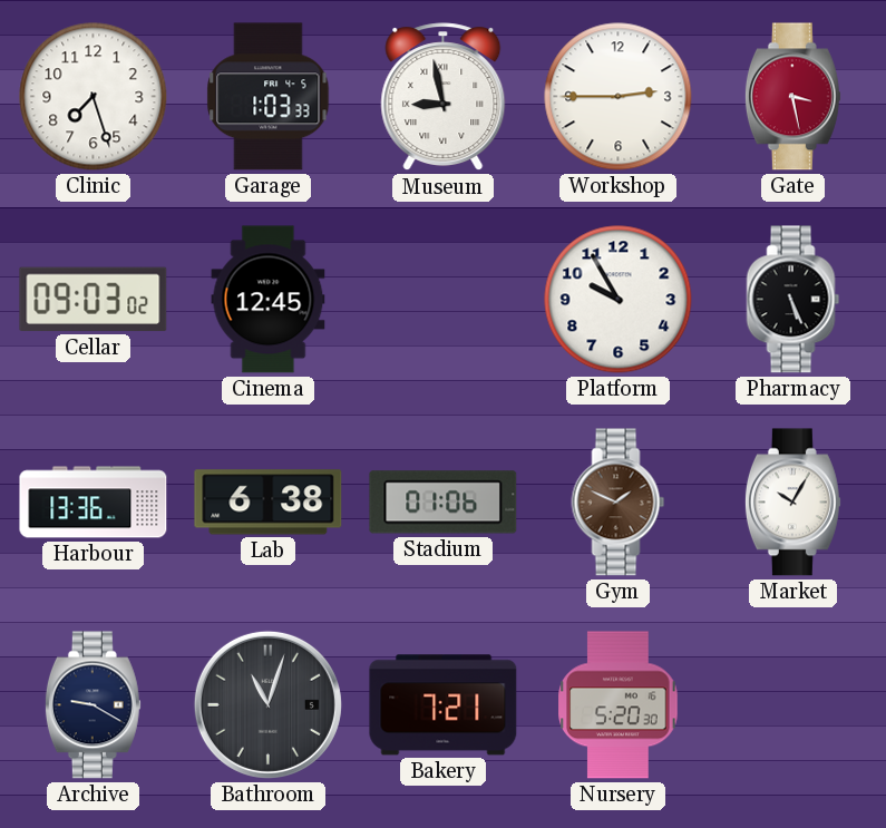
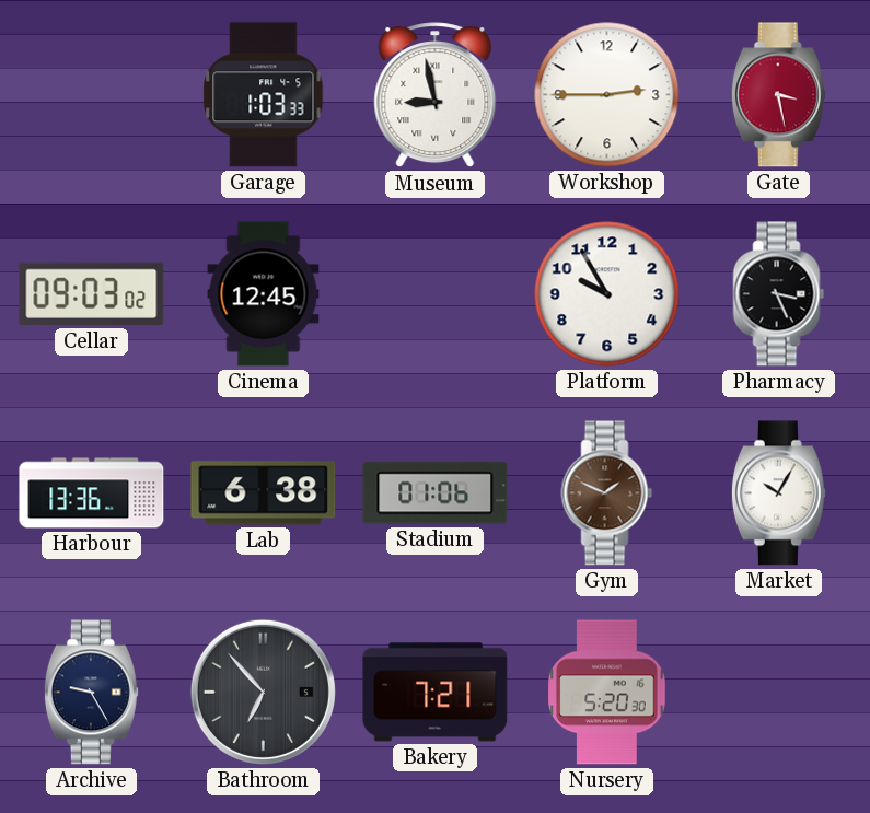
Clinic: 7:27 -> none
Pharmacy: 5:26 -> 3:26
Archive: 9:20 -> 9:25
Bathroom: 11:03 -> 6:53
